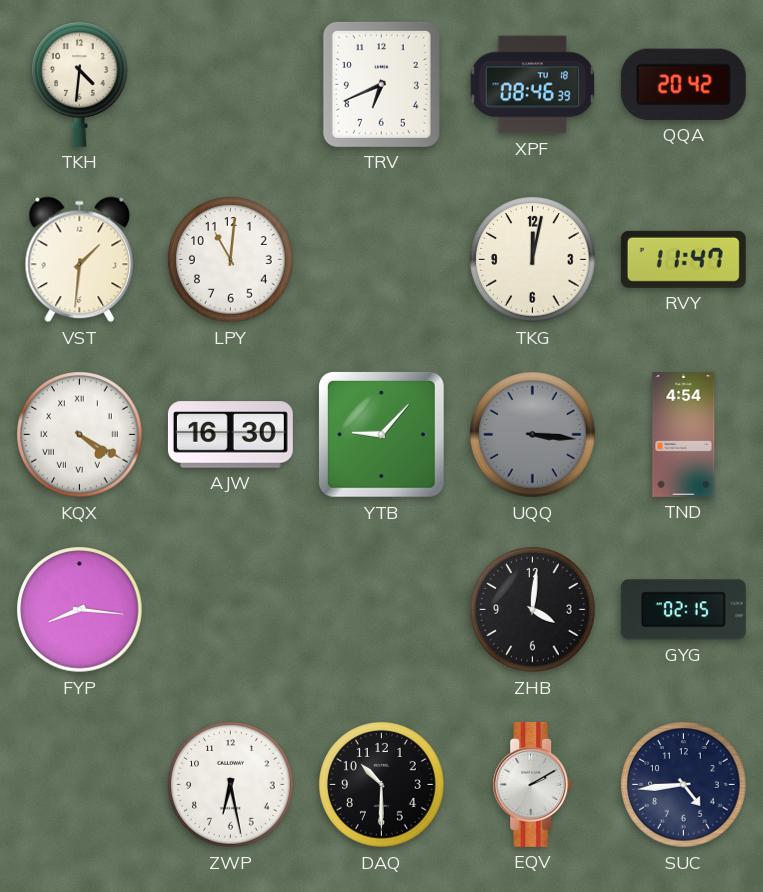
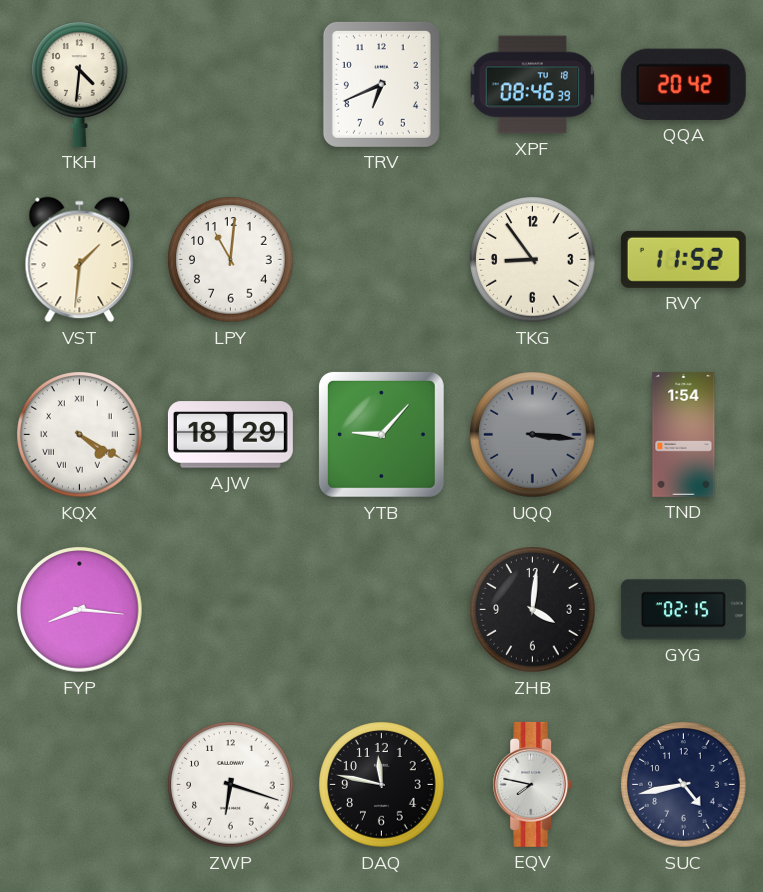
TKG: 12:02 -> 8:54
RVY: 11:47 -> 11:52
AJW: 16:30 -> 18:29
TND: 4:54 -> 1:54
ZWP: 6:28 -> 6:18
DAQ: 10:30 -> 11:47
EQV: 2:10 -> 7:47
SUC: 4:44 -> 4:43
